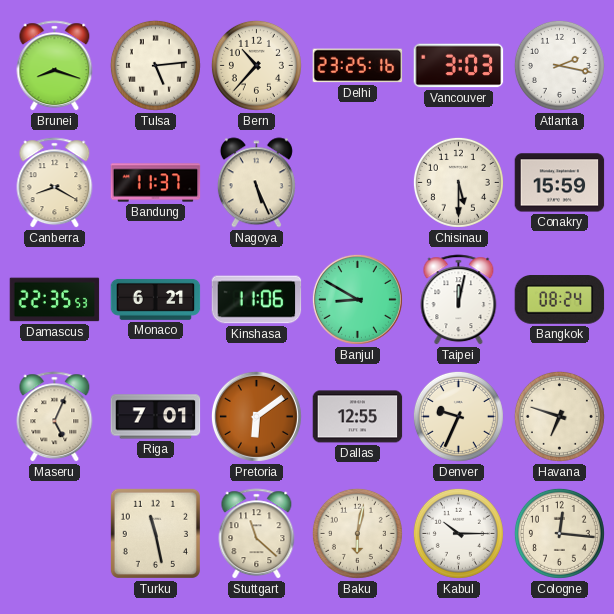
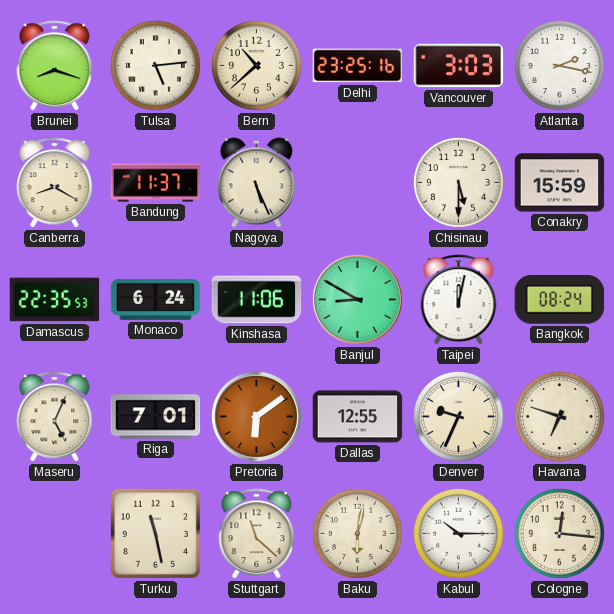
Bern: 10:37 -> 10:38
Monaco: 6:21 -> 6:24
